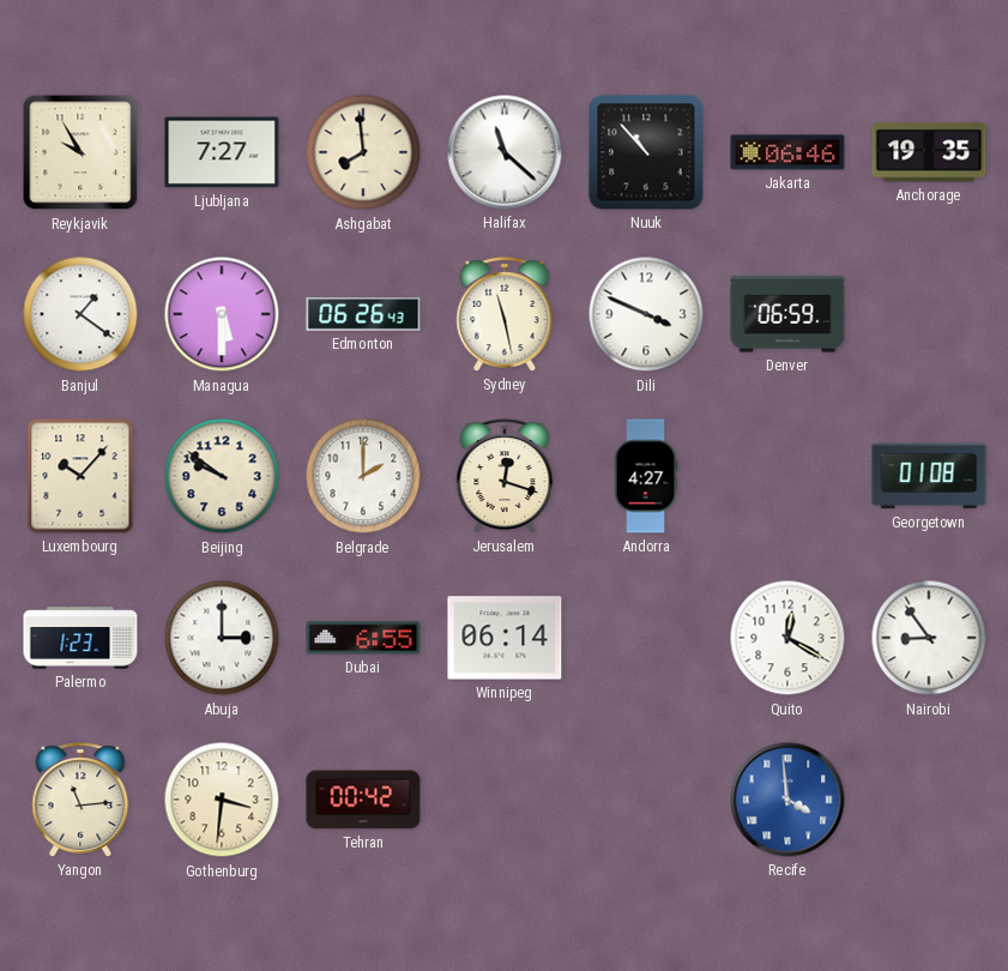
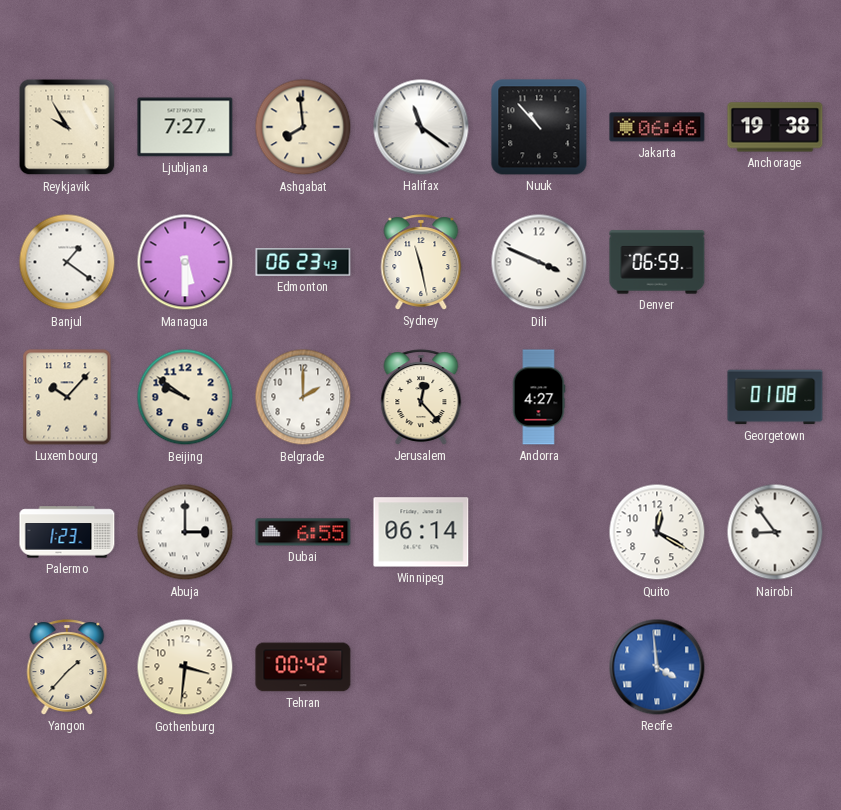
Halifax: 11:22 -> 11:21
Anchorage: 19:35 -> 19:38
Edmonton: 06:26 -> 06:23
Jerusalem: 12:18 -> 12:23
Yangon: 11:14 -> 1:37
